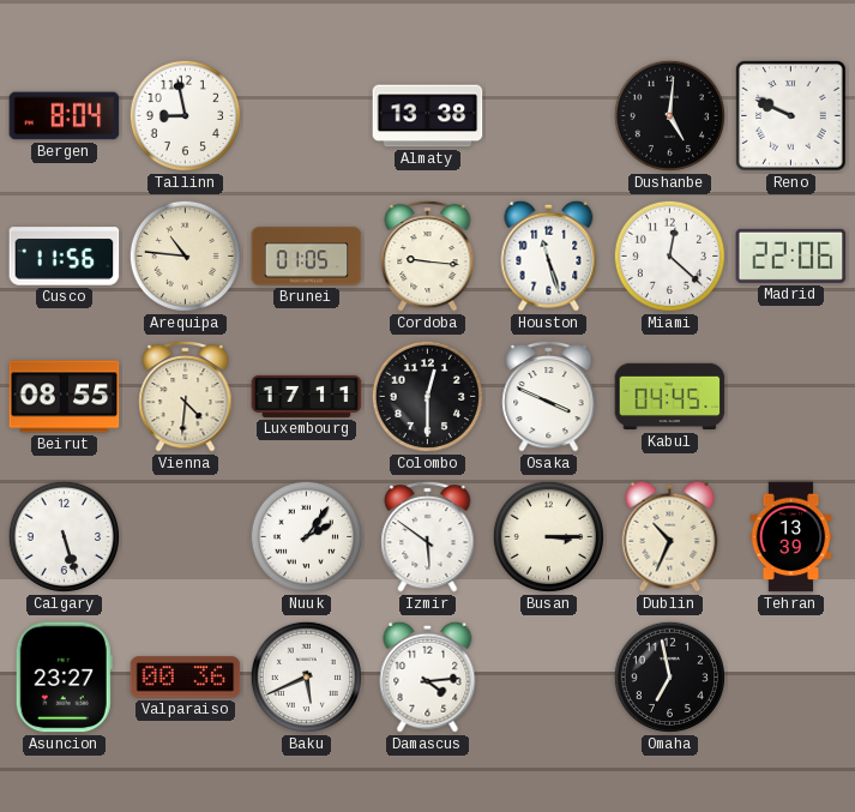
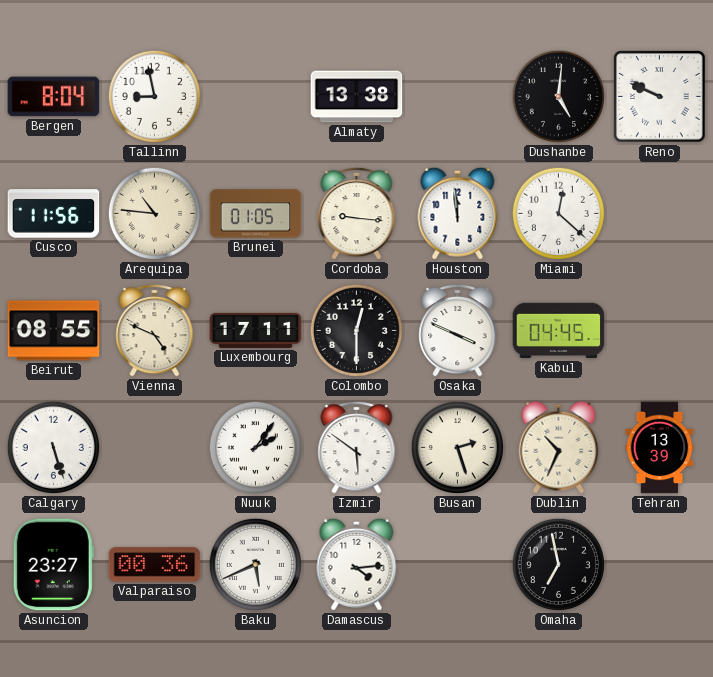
Houston: 11:27 -> 11:59
Madrid: 22:06 -> none
Vienna: 4:31 -> 4:49
Busan: 3:15 -> 2:27
